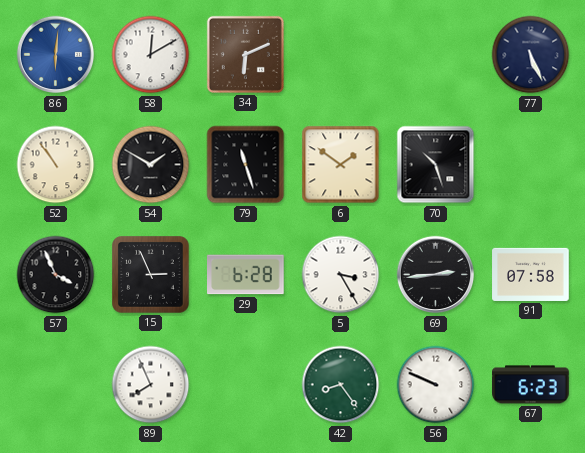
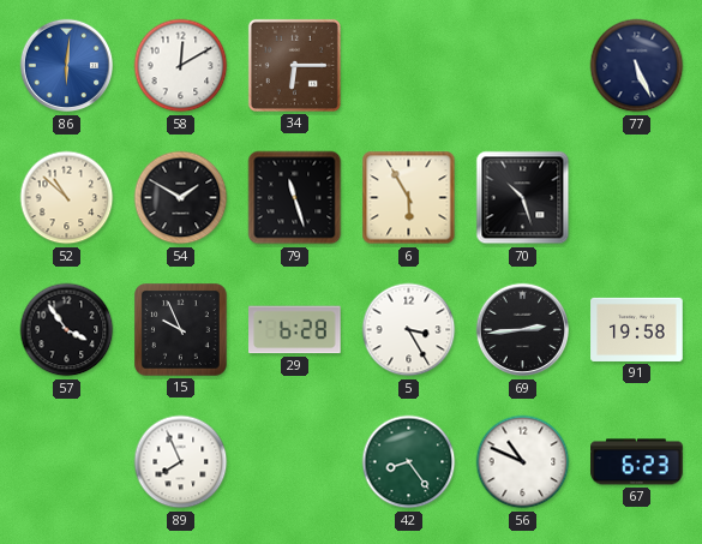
34: 6:11 -> 6:15
52: 10:54 -> 10:52
6: 1:51 -> 5:55
57: 3:56 -> 3:54
15: 2:56 -> 9:56
91: 07:58 -> 19:58
56: 9:49 -> 10:49
